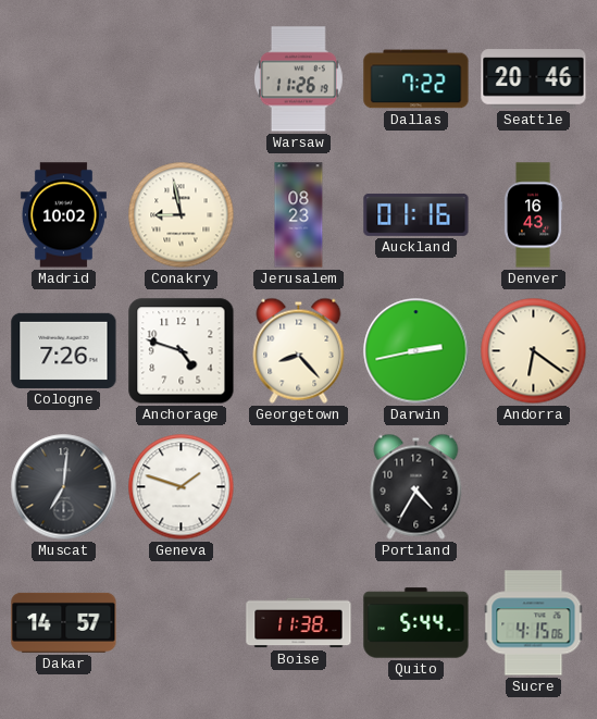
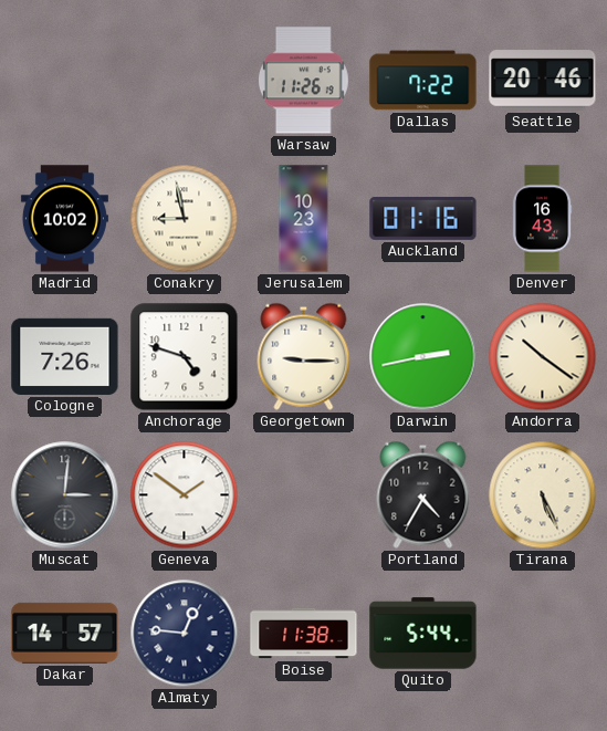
Jerusalem: 08:23 -> 10:23
Georgetown: 8:23 -> 9:15
Andorra: 6:21 -> 10:21
Muscat: 7:01 -> 3:01
Geneva: 1:48 -> 1:51
Tirana: none -> 5:26
Almaty: none -> 12:46
Sucre: 4:15 -> none
